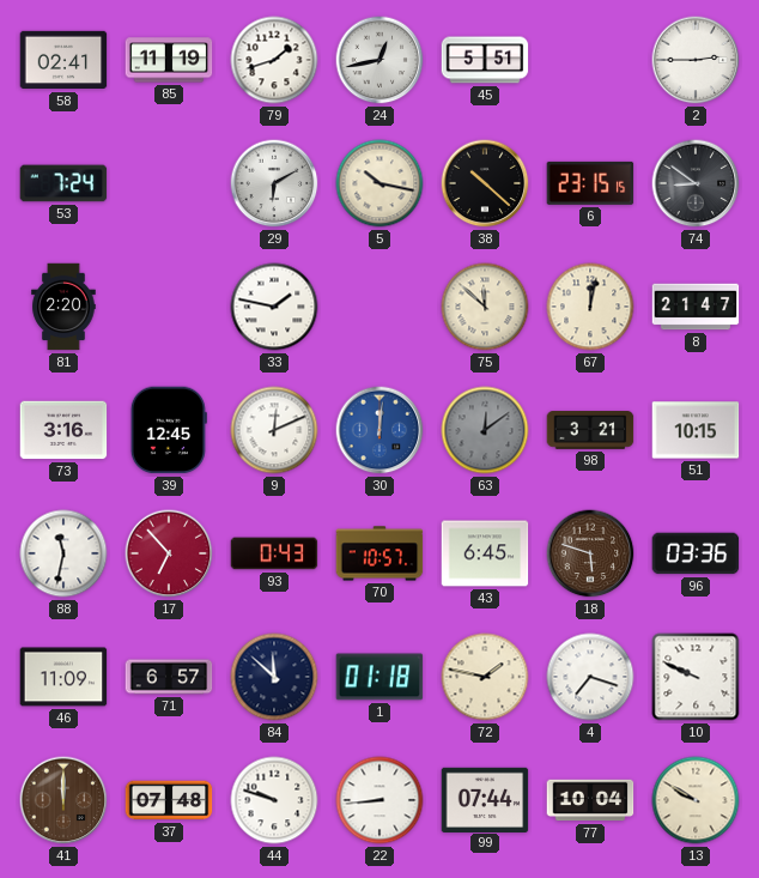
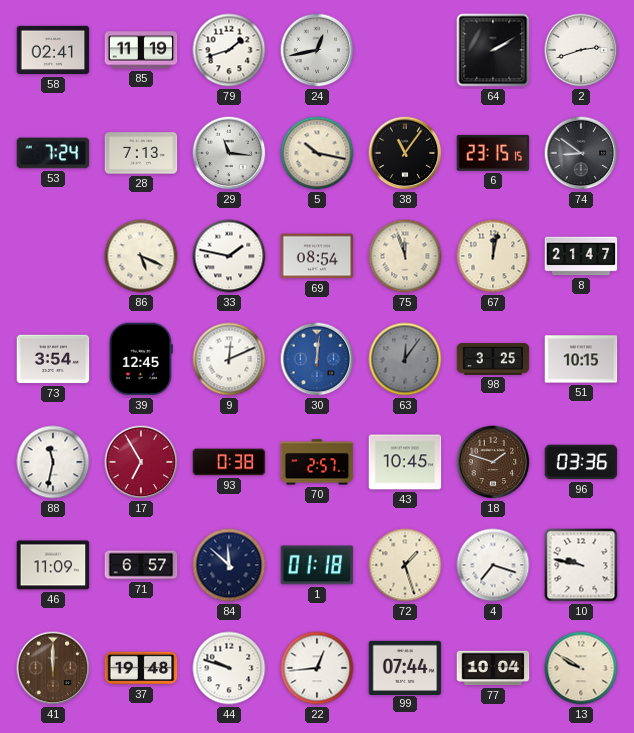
45: 5:51 -> none
64: none -> 2:10
2: 2:45 -> 2:42
28: none -> 7:13
29: 6:10 -> 11:16
38: 10:22 -> 11:06
81: 2:20 -> none
86: none -> 5:19
69: none -> 08:54
75: 11:52 -> 11:57
73: 3:16 -> 3:54
63: 12:09 -> 12:06
98: 3:21 -> 3:25
17: 6:53 -> 6:55
93: 0:43 -> 0:38
70: 10:57 -> 2:57
43: 6:45 -> 10:45
18: 5:48 -> 1:48
72: 1:47 -> 1:27
10: 9:49 -> 9:47
37: 07:48 -> 19:48
22: 8:44 -> 12:44
